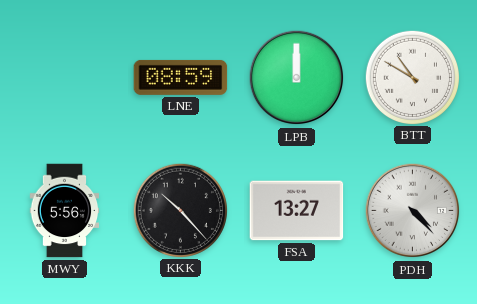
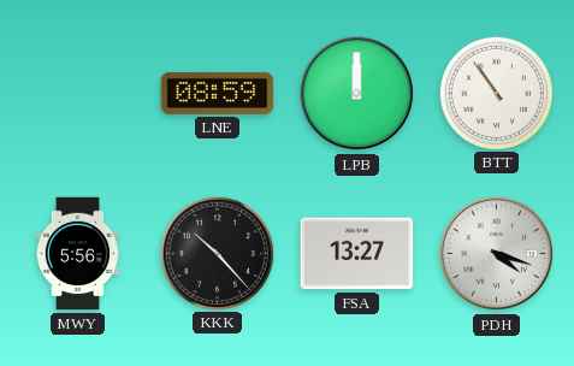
BTT: 10:50 -> 10:54
PDH: 4:23 -> 4:18
